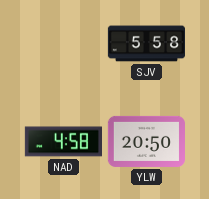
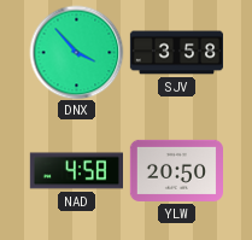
DNX: none -> 3:53
SJV: 5:58 -> 3:58
